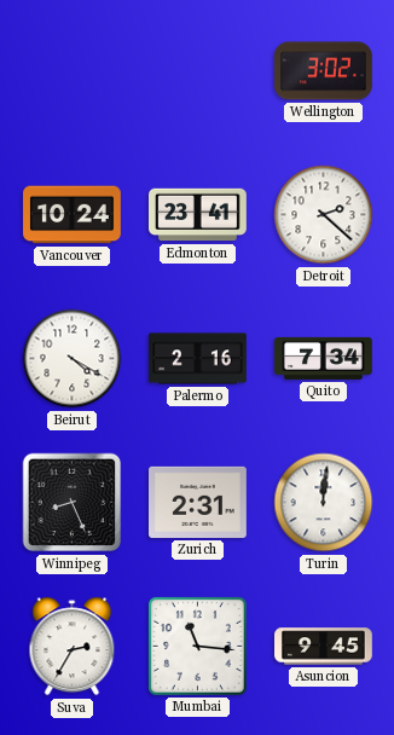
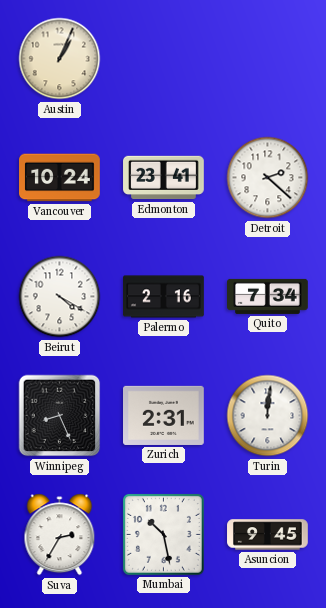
Austin: none -> 1:04
Wellington: 3:02 -> none
Mumbai: 11:16 -> 10:28
